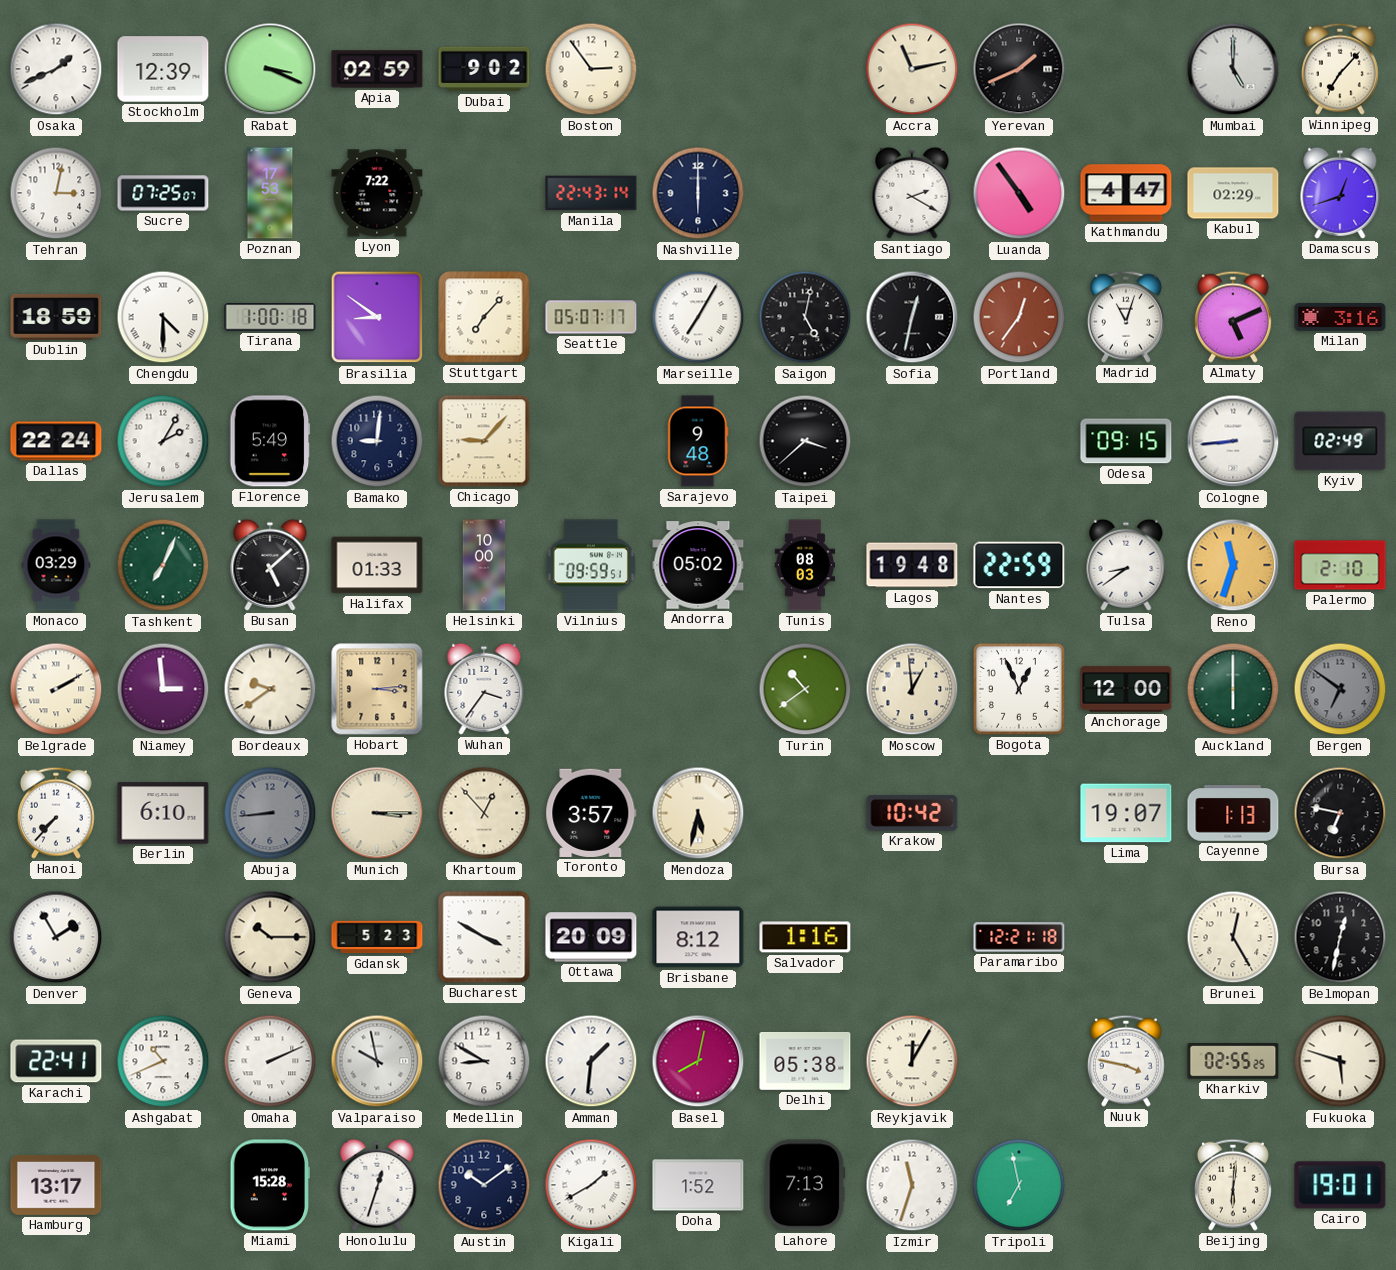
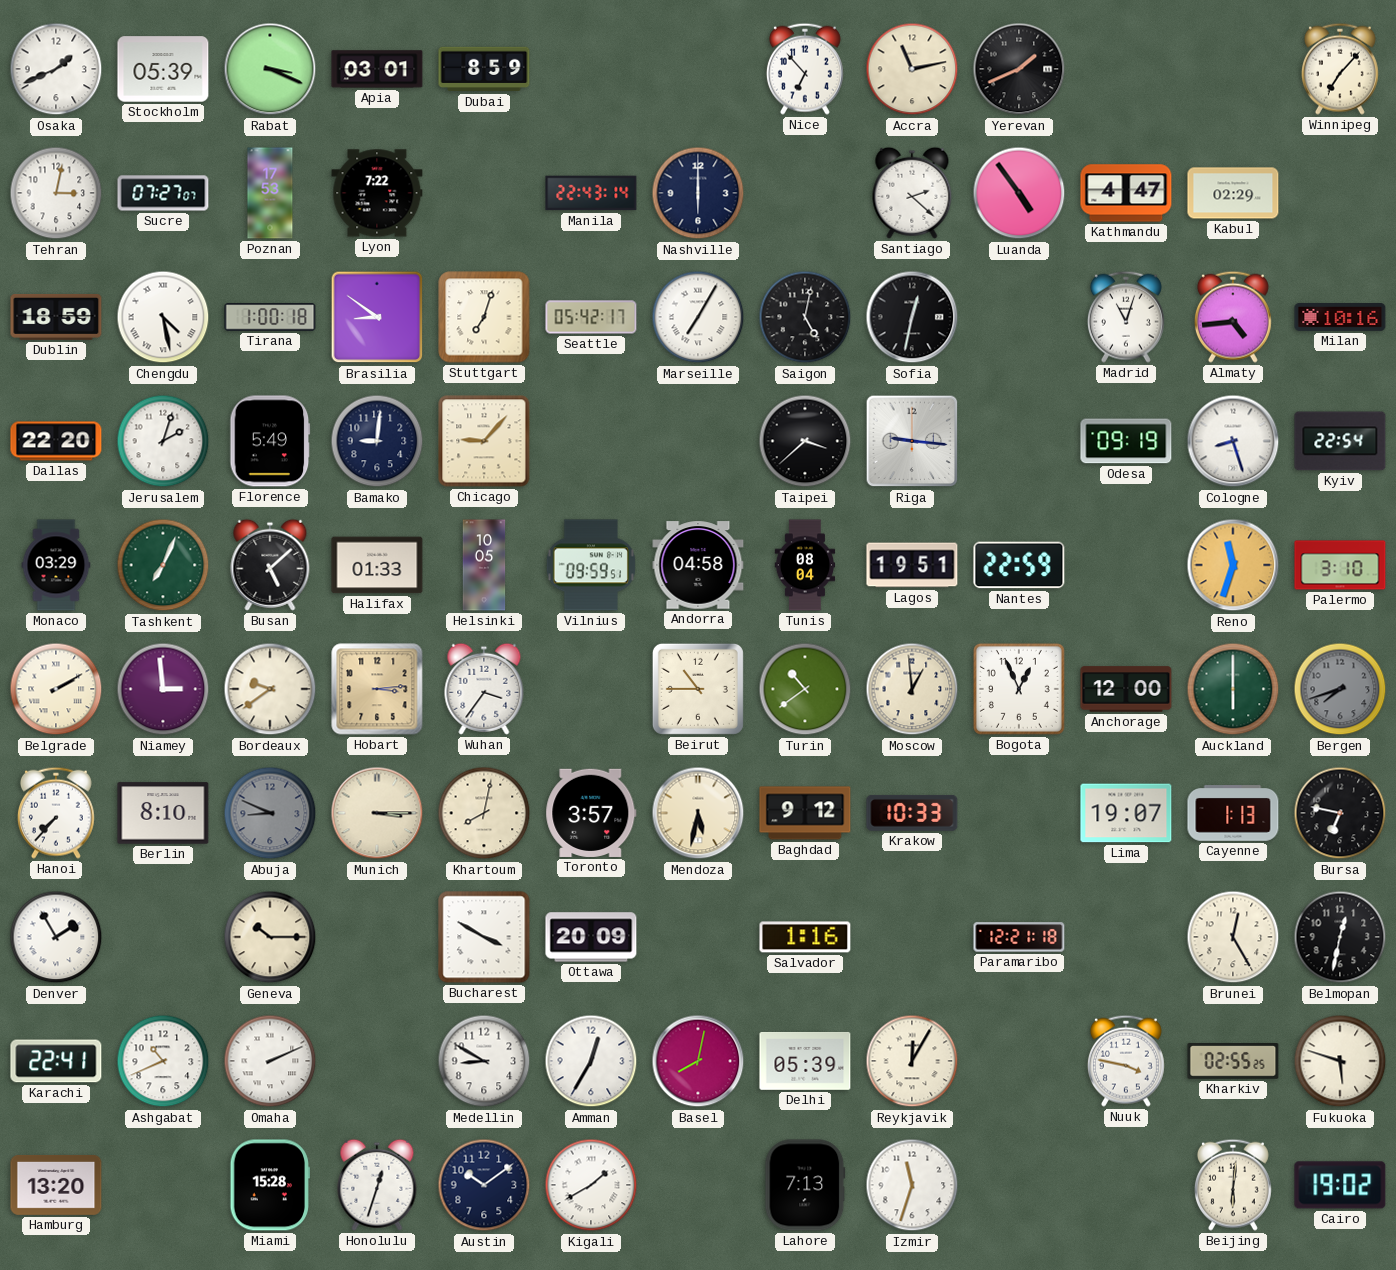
Stockholm: 12:39 -> 05:39
Apia: 02:59 -> 03:01
Dubai: 9:02 -> 8:59
Boston: 2:54 -> none
Nice: none -> 6:53
Mumbai: 5:00 -> none
Sucre: 07:25 -> 07:27
Santiago: 2:20 -> 2:22
Damascus: 12:42 -> none
Chengdu: 4:30 -> 4:28
Stuttgart: 7:07 -> 7:03
Seattle: 05:07 -> 05:42
Portland: 12:36 -> none
Almaty: 5:11 -> 4:44
Milan: 3:16 -> 10:16
Dallas: 22:24 -> 22:20
Jerusalem: 2:05 -> 2:03
Sarajevo: 9:48 -> none
Riga: none -> 9:16
Odesa: 09:15 -> 09:19
Cologne: 8:44 -> 8:27
Kyiv: 02:49 -> 22:54
Helsinki: 10:00 -> 10:05
Andorra: 05:02 -> 04:58
Tunis: 08:03 -> 08:04
Lagos: 19:48 -> 19:51
Tulsa: 8:39 -> none
Palermo: 2:10 -> 3:10
Beirut: none -> 10:45
Bergen: 6:51 -> 7:42
Berlin: 6:10 -> 8:10
Abuja: 8:44 -> 8:49
Khartoum: 12:53 -> 8:02
Baghdad: none -> 9:12
Krakow: 10:42 -> 10:33
Gdansk: 5:23 -> none
Brisbane: 8:12 -> none
Valparaiso: 9:58 -> none
Amman: 1:31 -> 12:35
Delhi: 05:38 -> 05:39
Hamburg: 13:17 -> 13:20
Doha: 1:52 -> none
Tripoli: 6:58 -> none
Cairo: 19:01 -> 19:02
